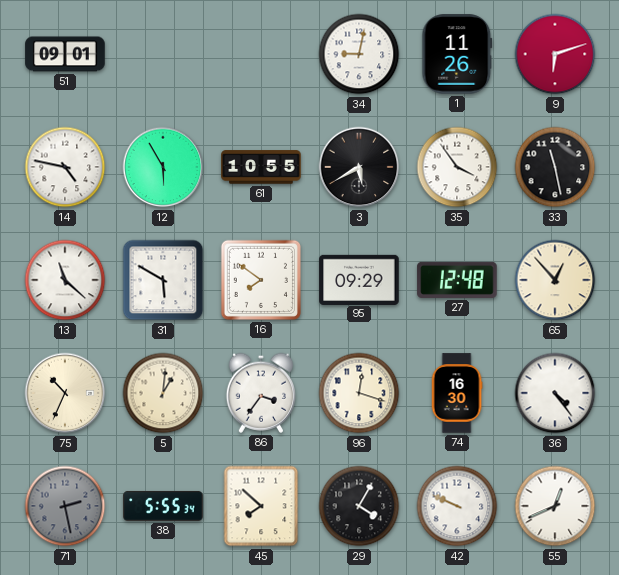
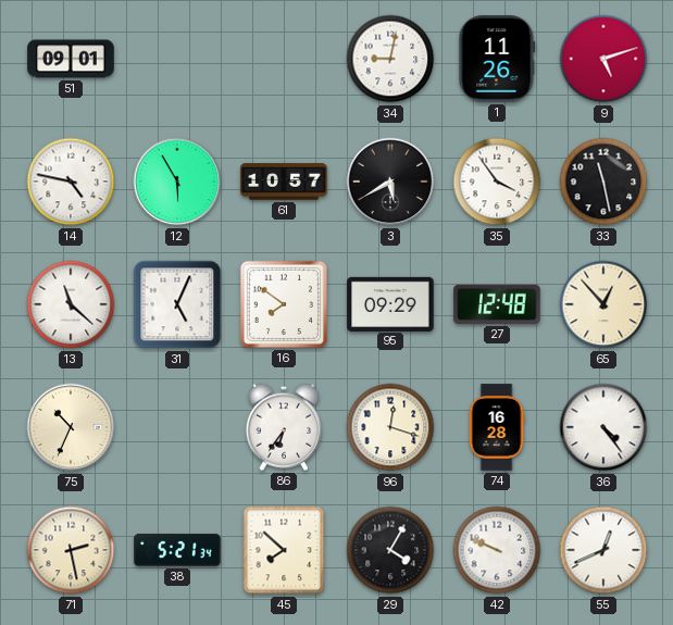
9: 6:12 -> 5:12
61: 10:55 -> 10:57
31: 5:50 -> 5:04
5: 1:01 -> none
86: 3:36 -> 6:36
74: 16:30 -> 16:28
71 dial: grey -> cream
38: 5:55 -> 5:21
